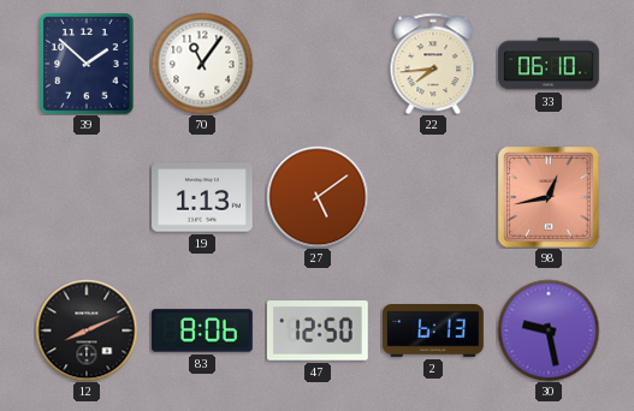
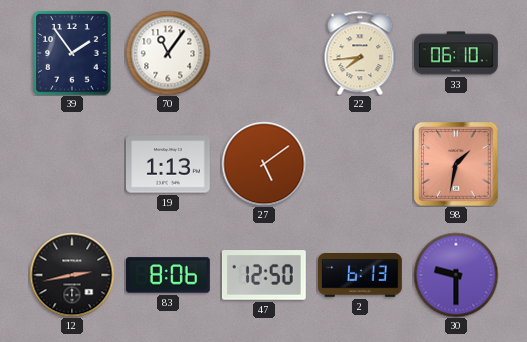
39: 1:52 -> 1:54
98: 12:43 -> 1:32
12: 8:11 -> 2:43
30: 9:28 -> 9:30
